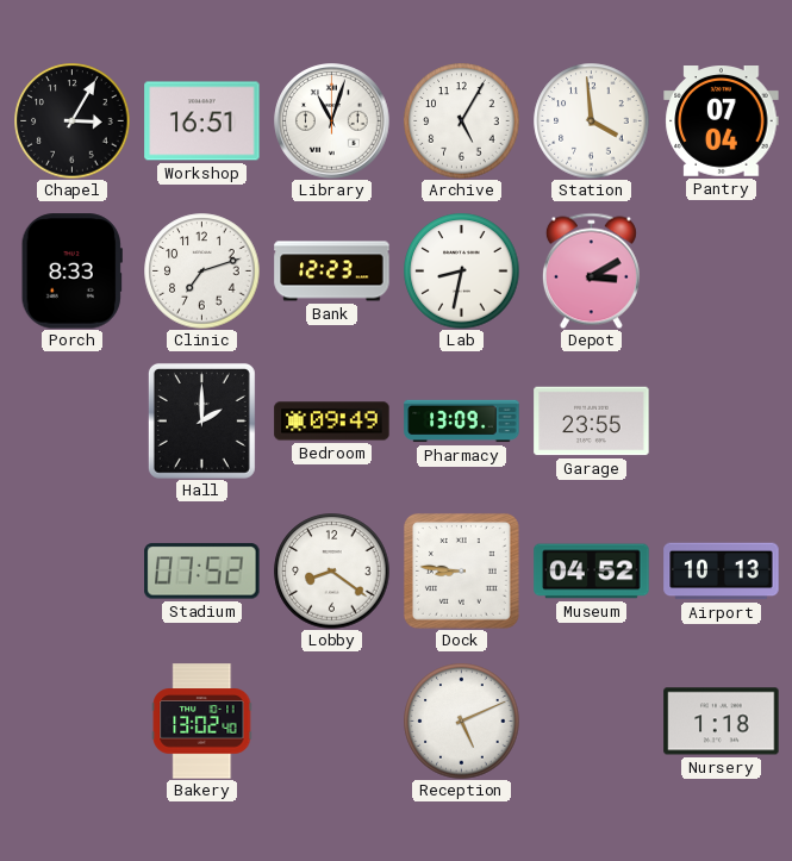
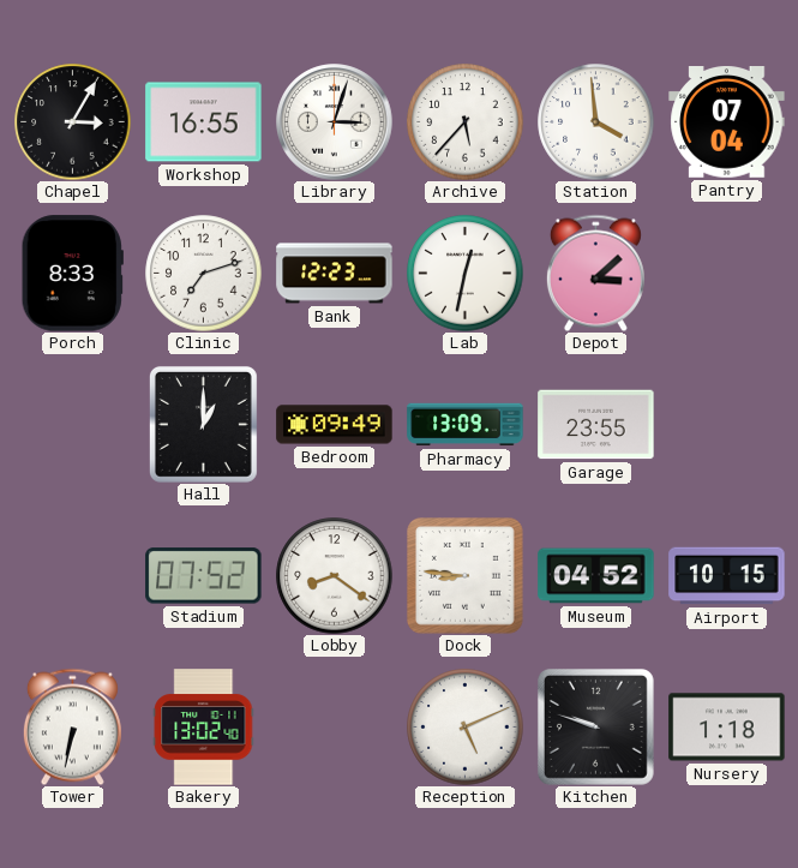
Workshop: 16:51 -> 16:55
Library: 11:03 -> 3:03
Archive: 5:05 -> 5:37
Lab: 8:32 -> 12:32
Depot: 3:10 -> 3:08
Hall: 2:00 -> 1:00
Airport: 10:13 -> 10:15
Tower: none -> 6:32
Kitchen: none -> 9:48
